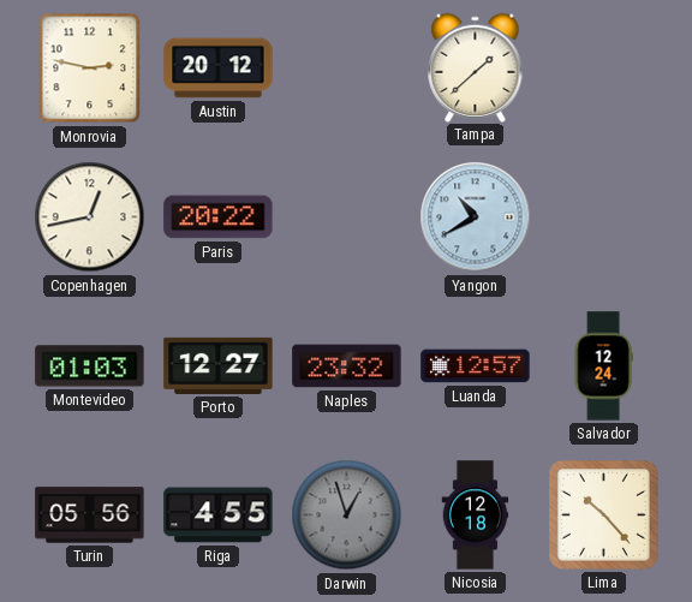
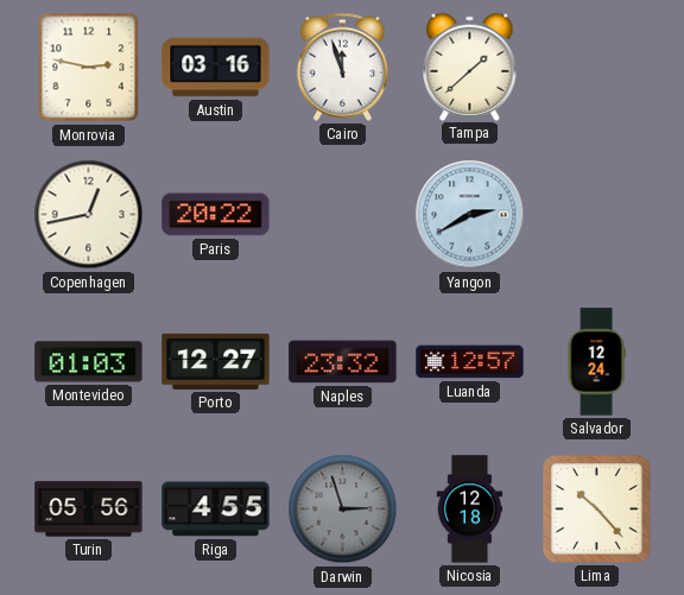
Austin: 20:12 -> 03:16
Cairo: none -> 11:57
Yangon: 10:40 -> 2:40
Darwin: 12:57 -> 2:57
